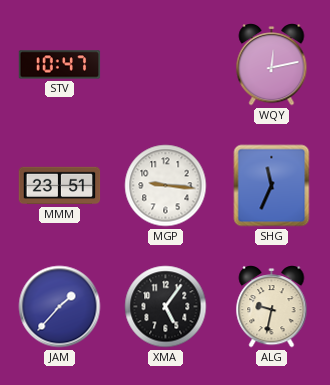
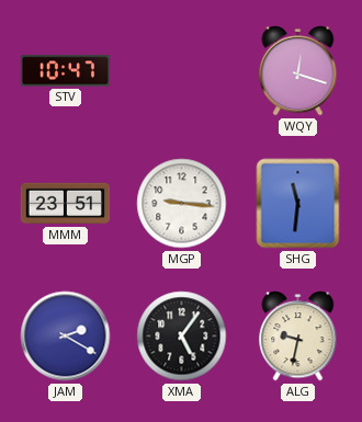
WQY: 12:13 -> 12:18
SHG: 11:34 -> 11:31
JAM: 1:37 -> 2:20
